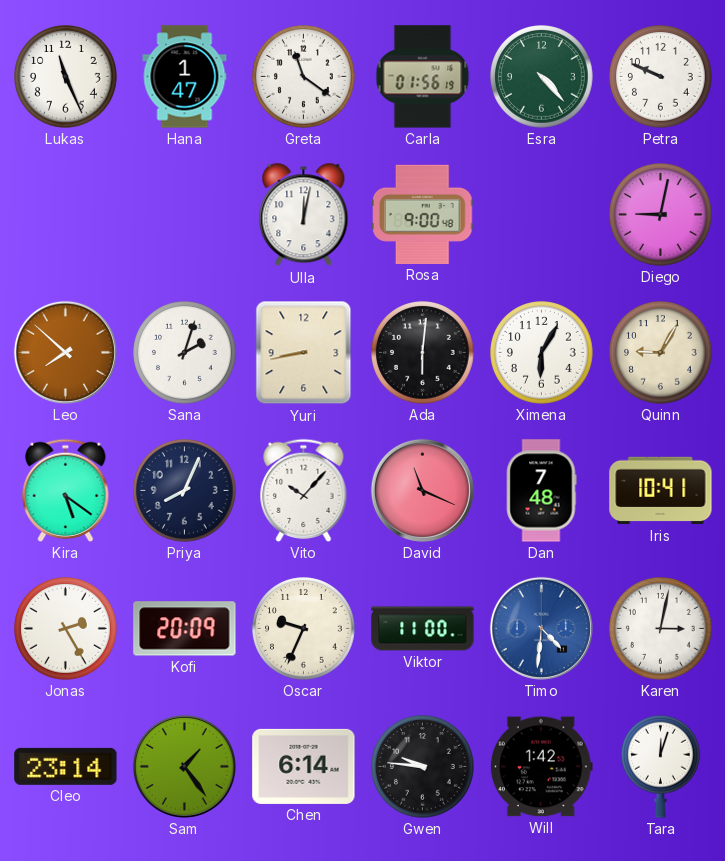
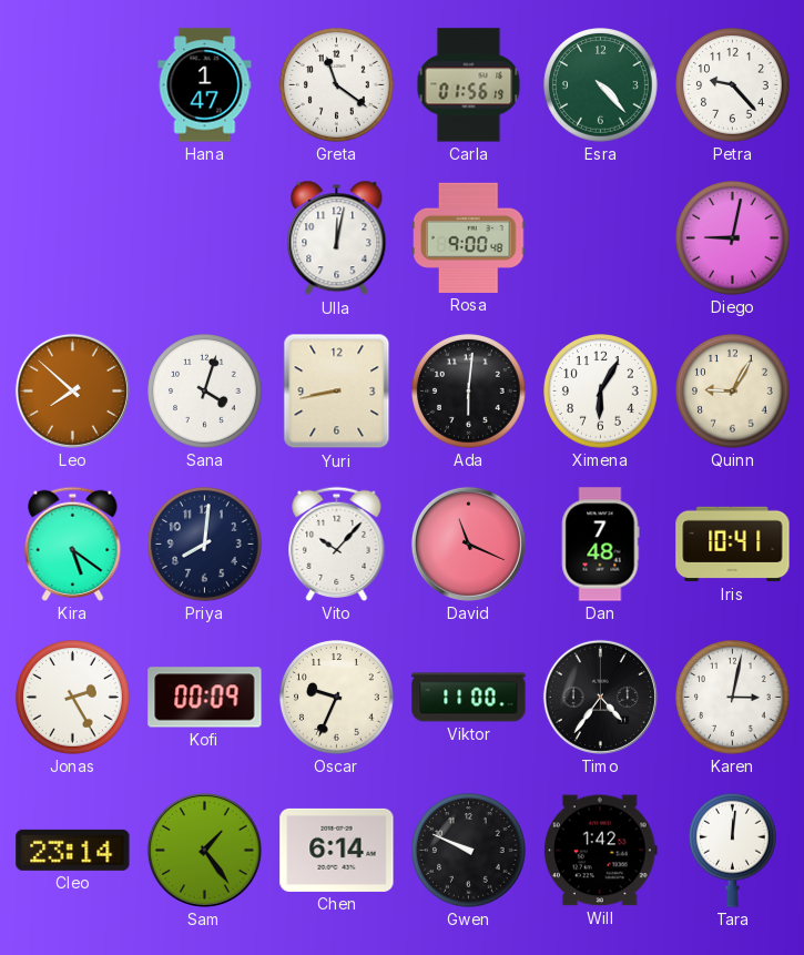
Lukas: 11:26 -> none
Petra: 9:49 -> 9:23
Sana: 2:03 -> 4:03
Priya: 8:04 -> 8:01
Kofi: 20:09 -> 00:09
Timo: 4:31 -> 4:36
Timo dial: blue -> black
Gwen: 9:46 -> 9:49
Tara: 12:03 -> 12:01
